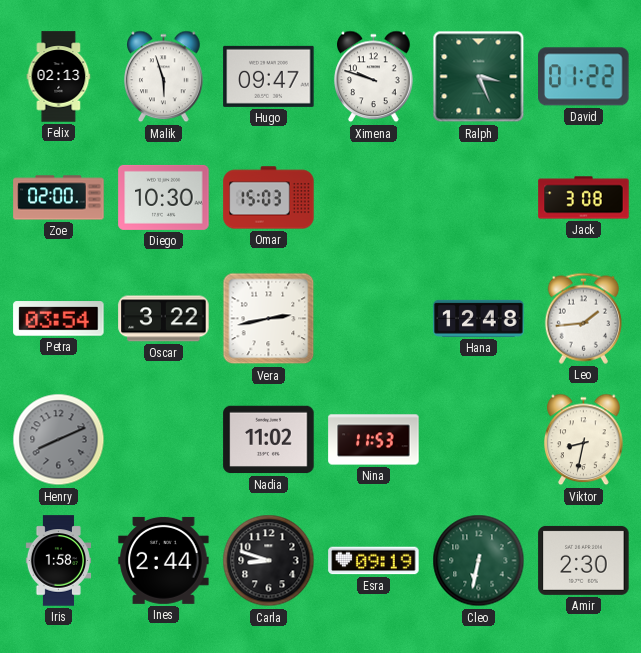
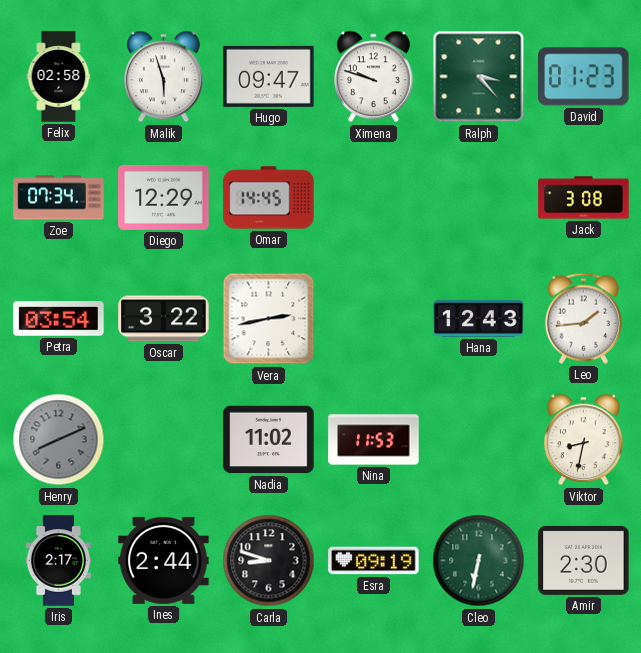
Felix: 02:13 -> 02:58
Ralph: 3:26 -> 3:23
David: 01:22 -> 01:23
Zoe: 02:00 -> 07:34
Diego: 10:30 -> 12:29
Omar: 15:03 -> 14:45
Hana: 12:48 -> 12:43
Iris: 1:58 -> 2:17
